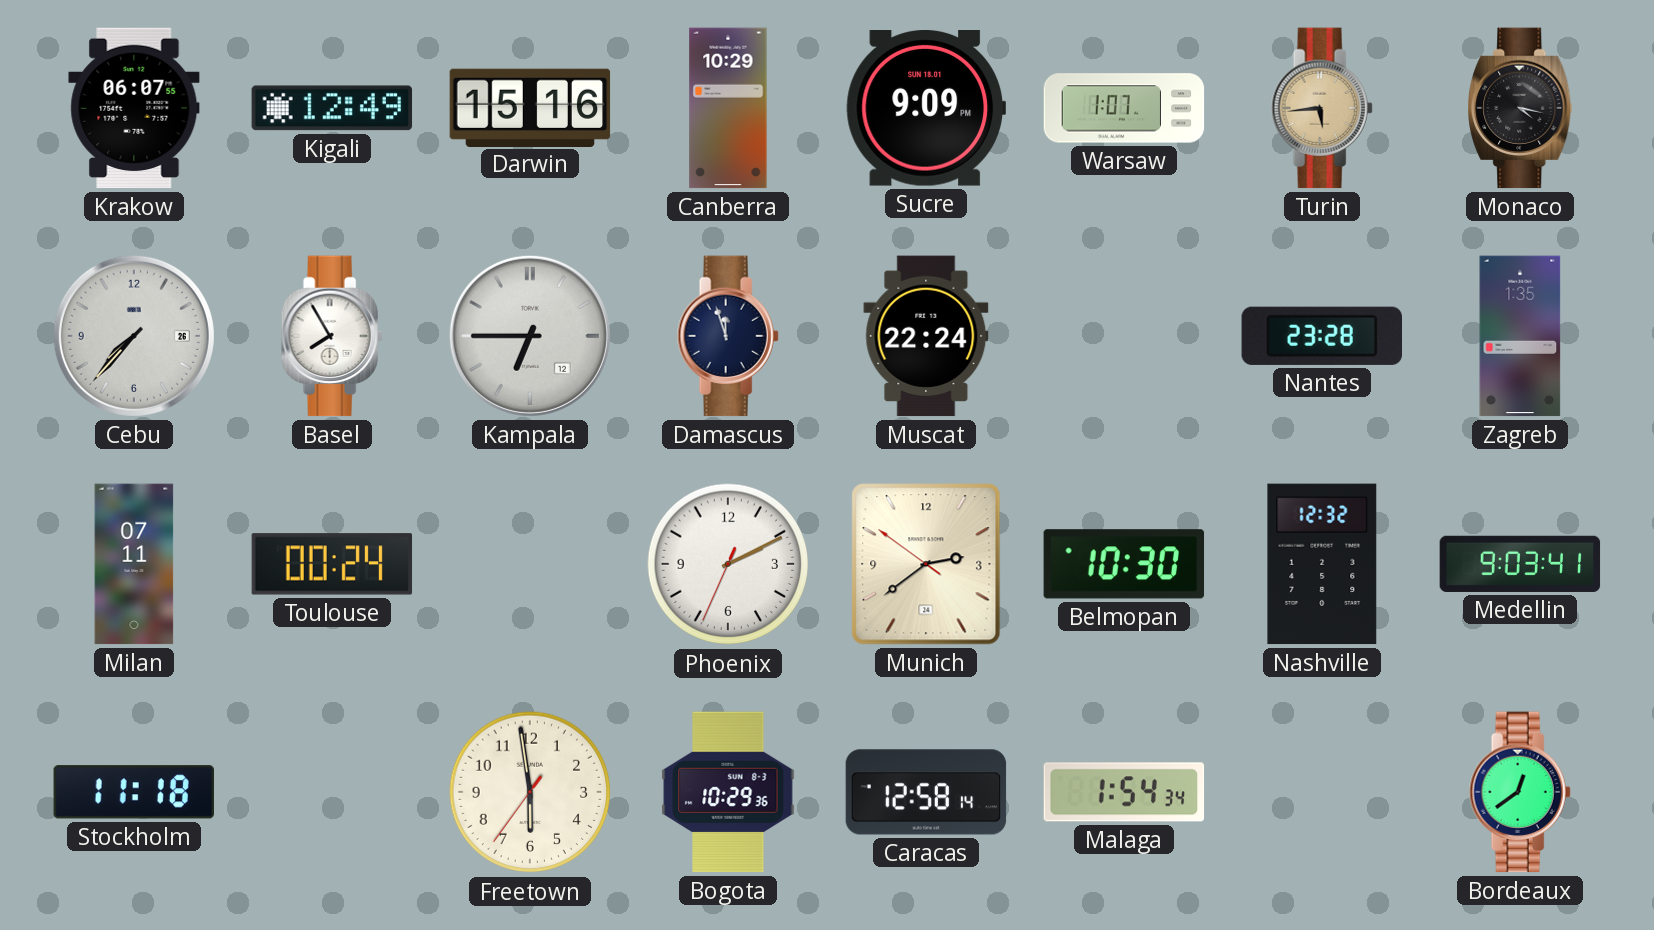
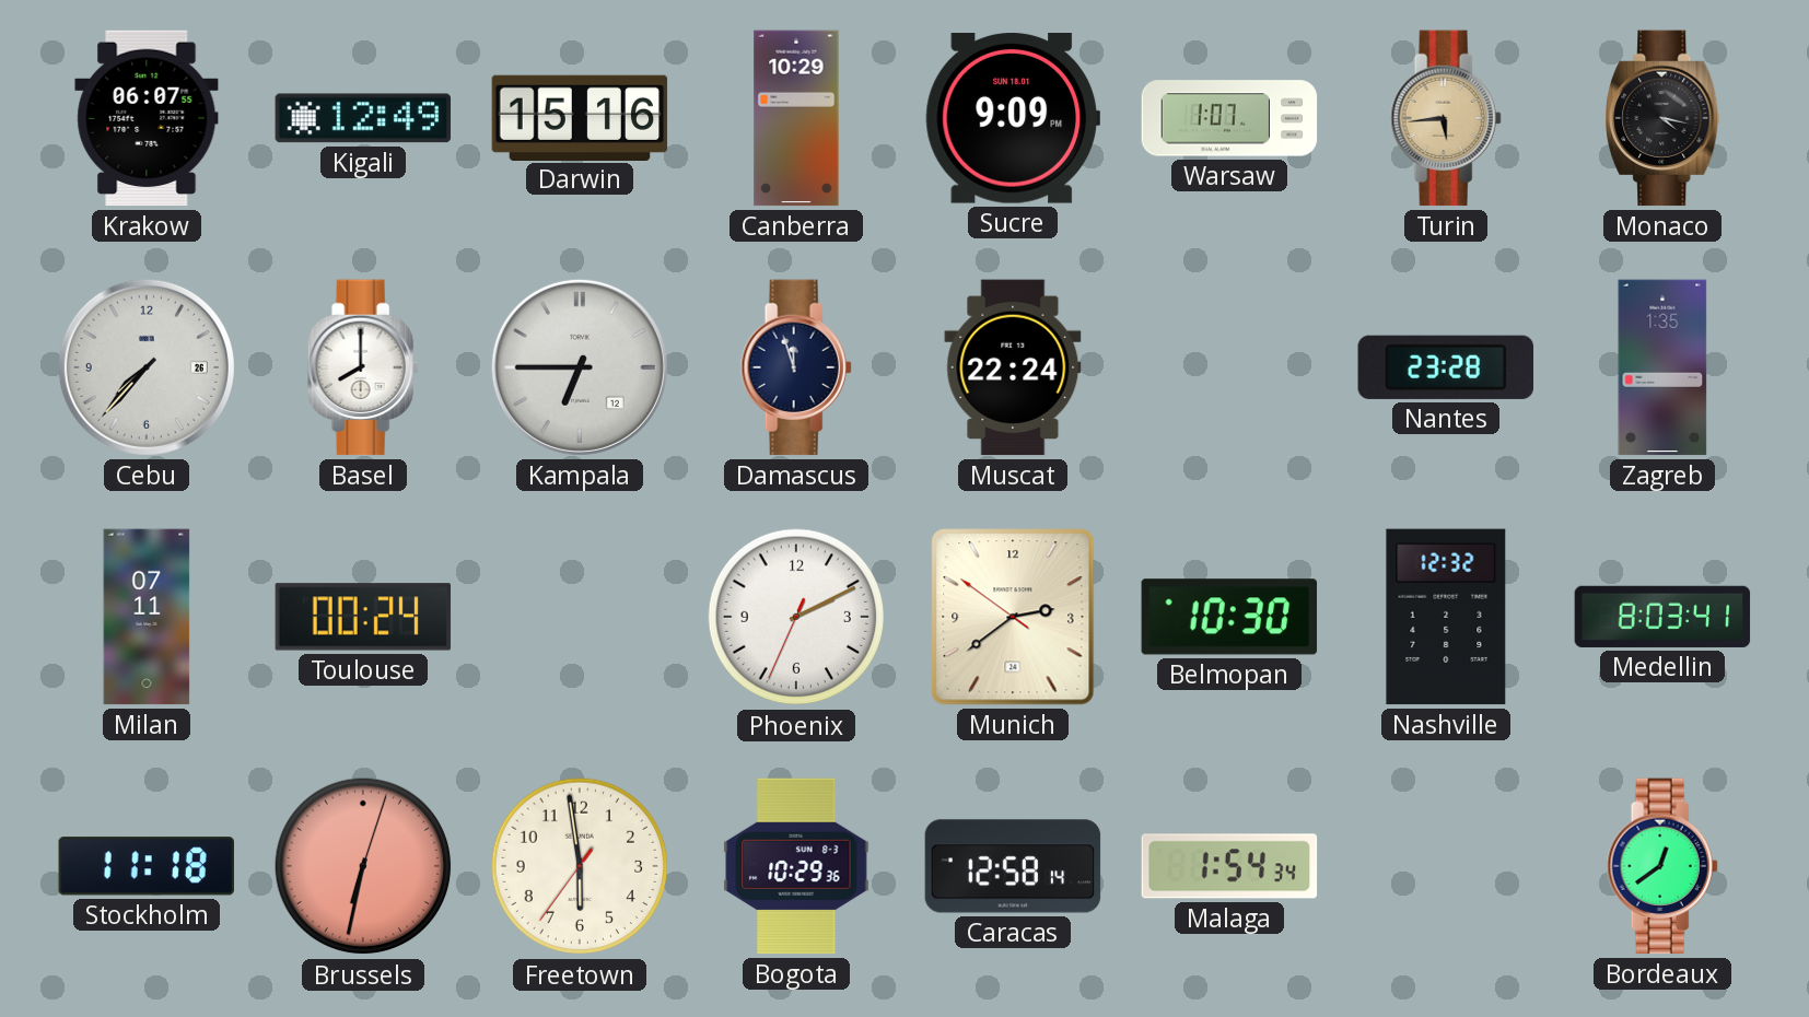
Basel: 7:55 -> 8:00
Medellin: 9:03 -> 8:03
Brussels: none -> 6:32
